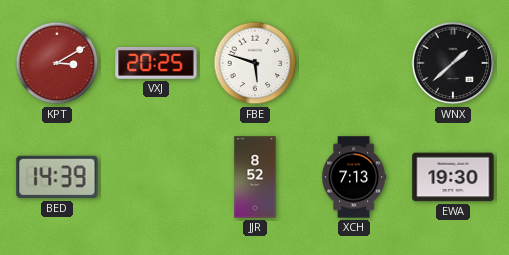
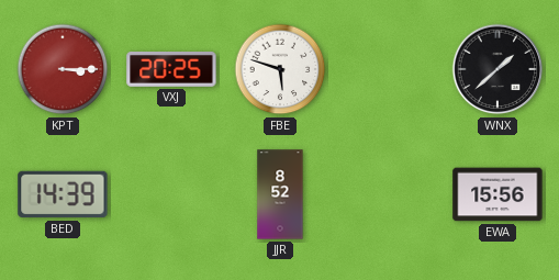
KPT: 3:10 -> 3:15
XCH: 7:13 -> none
EWA: 19:30 -> 15:56
